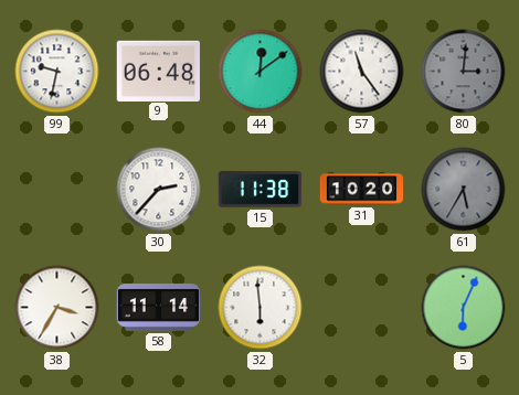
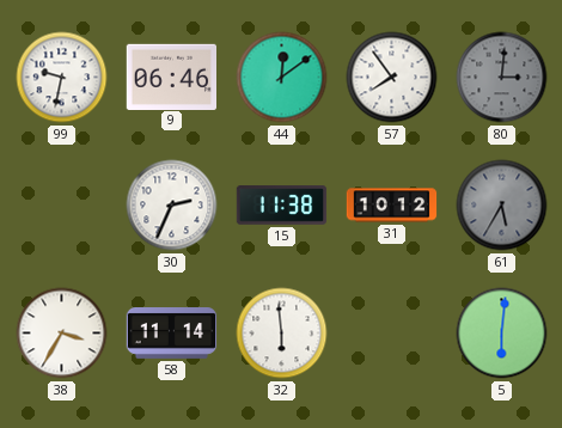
9: 06:48 -> 06:46
57: 11:24 -> 7:54
30: 2:37 -> 2:34
31: 10:20 -> 10:12
5: 6:04 -> 6:01
